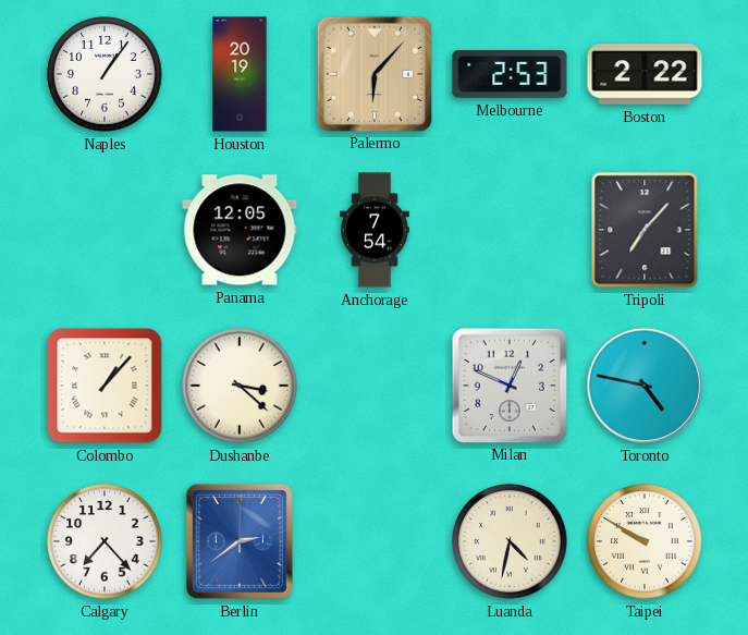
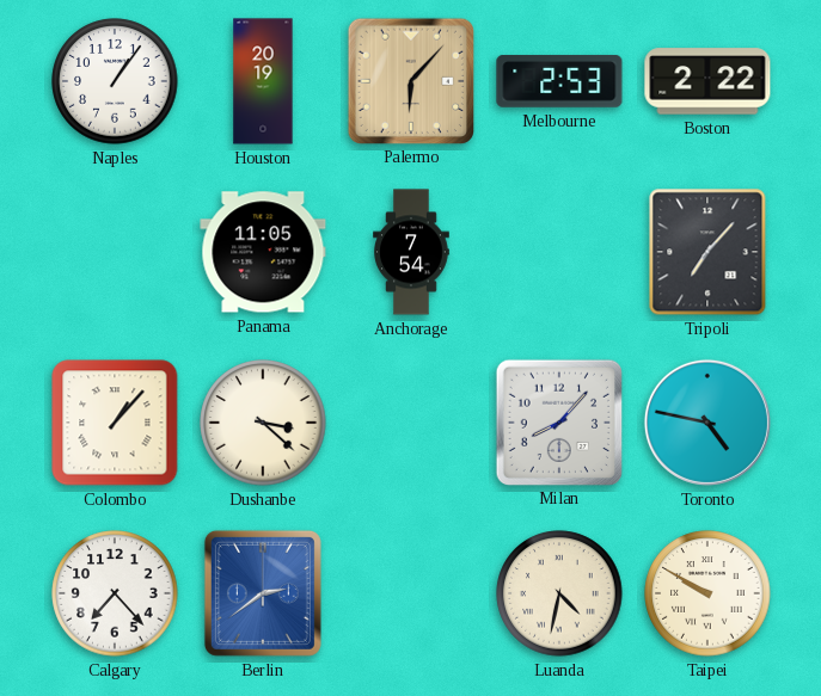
Panama: 12:05 -> 11:05
Milan: 12:49 -> 8:07
